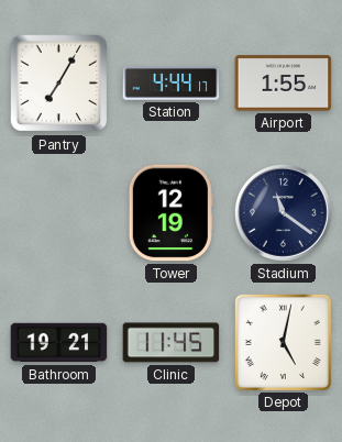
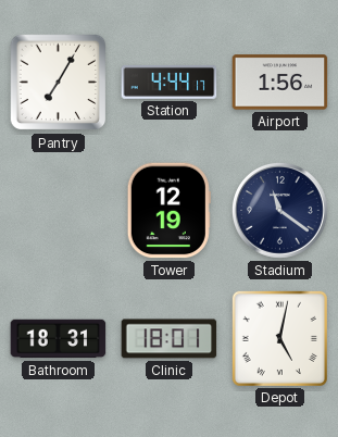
Airport: 1:55 -> 1:56
Bathroom: 19:21 -> 18:31
Clinic: 11:45 -> 18:01
